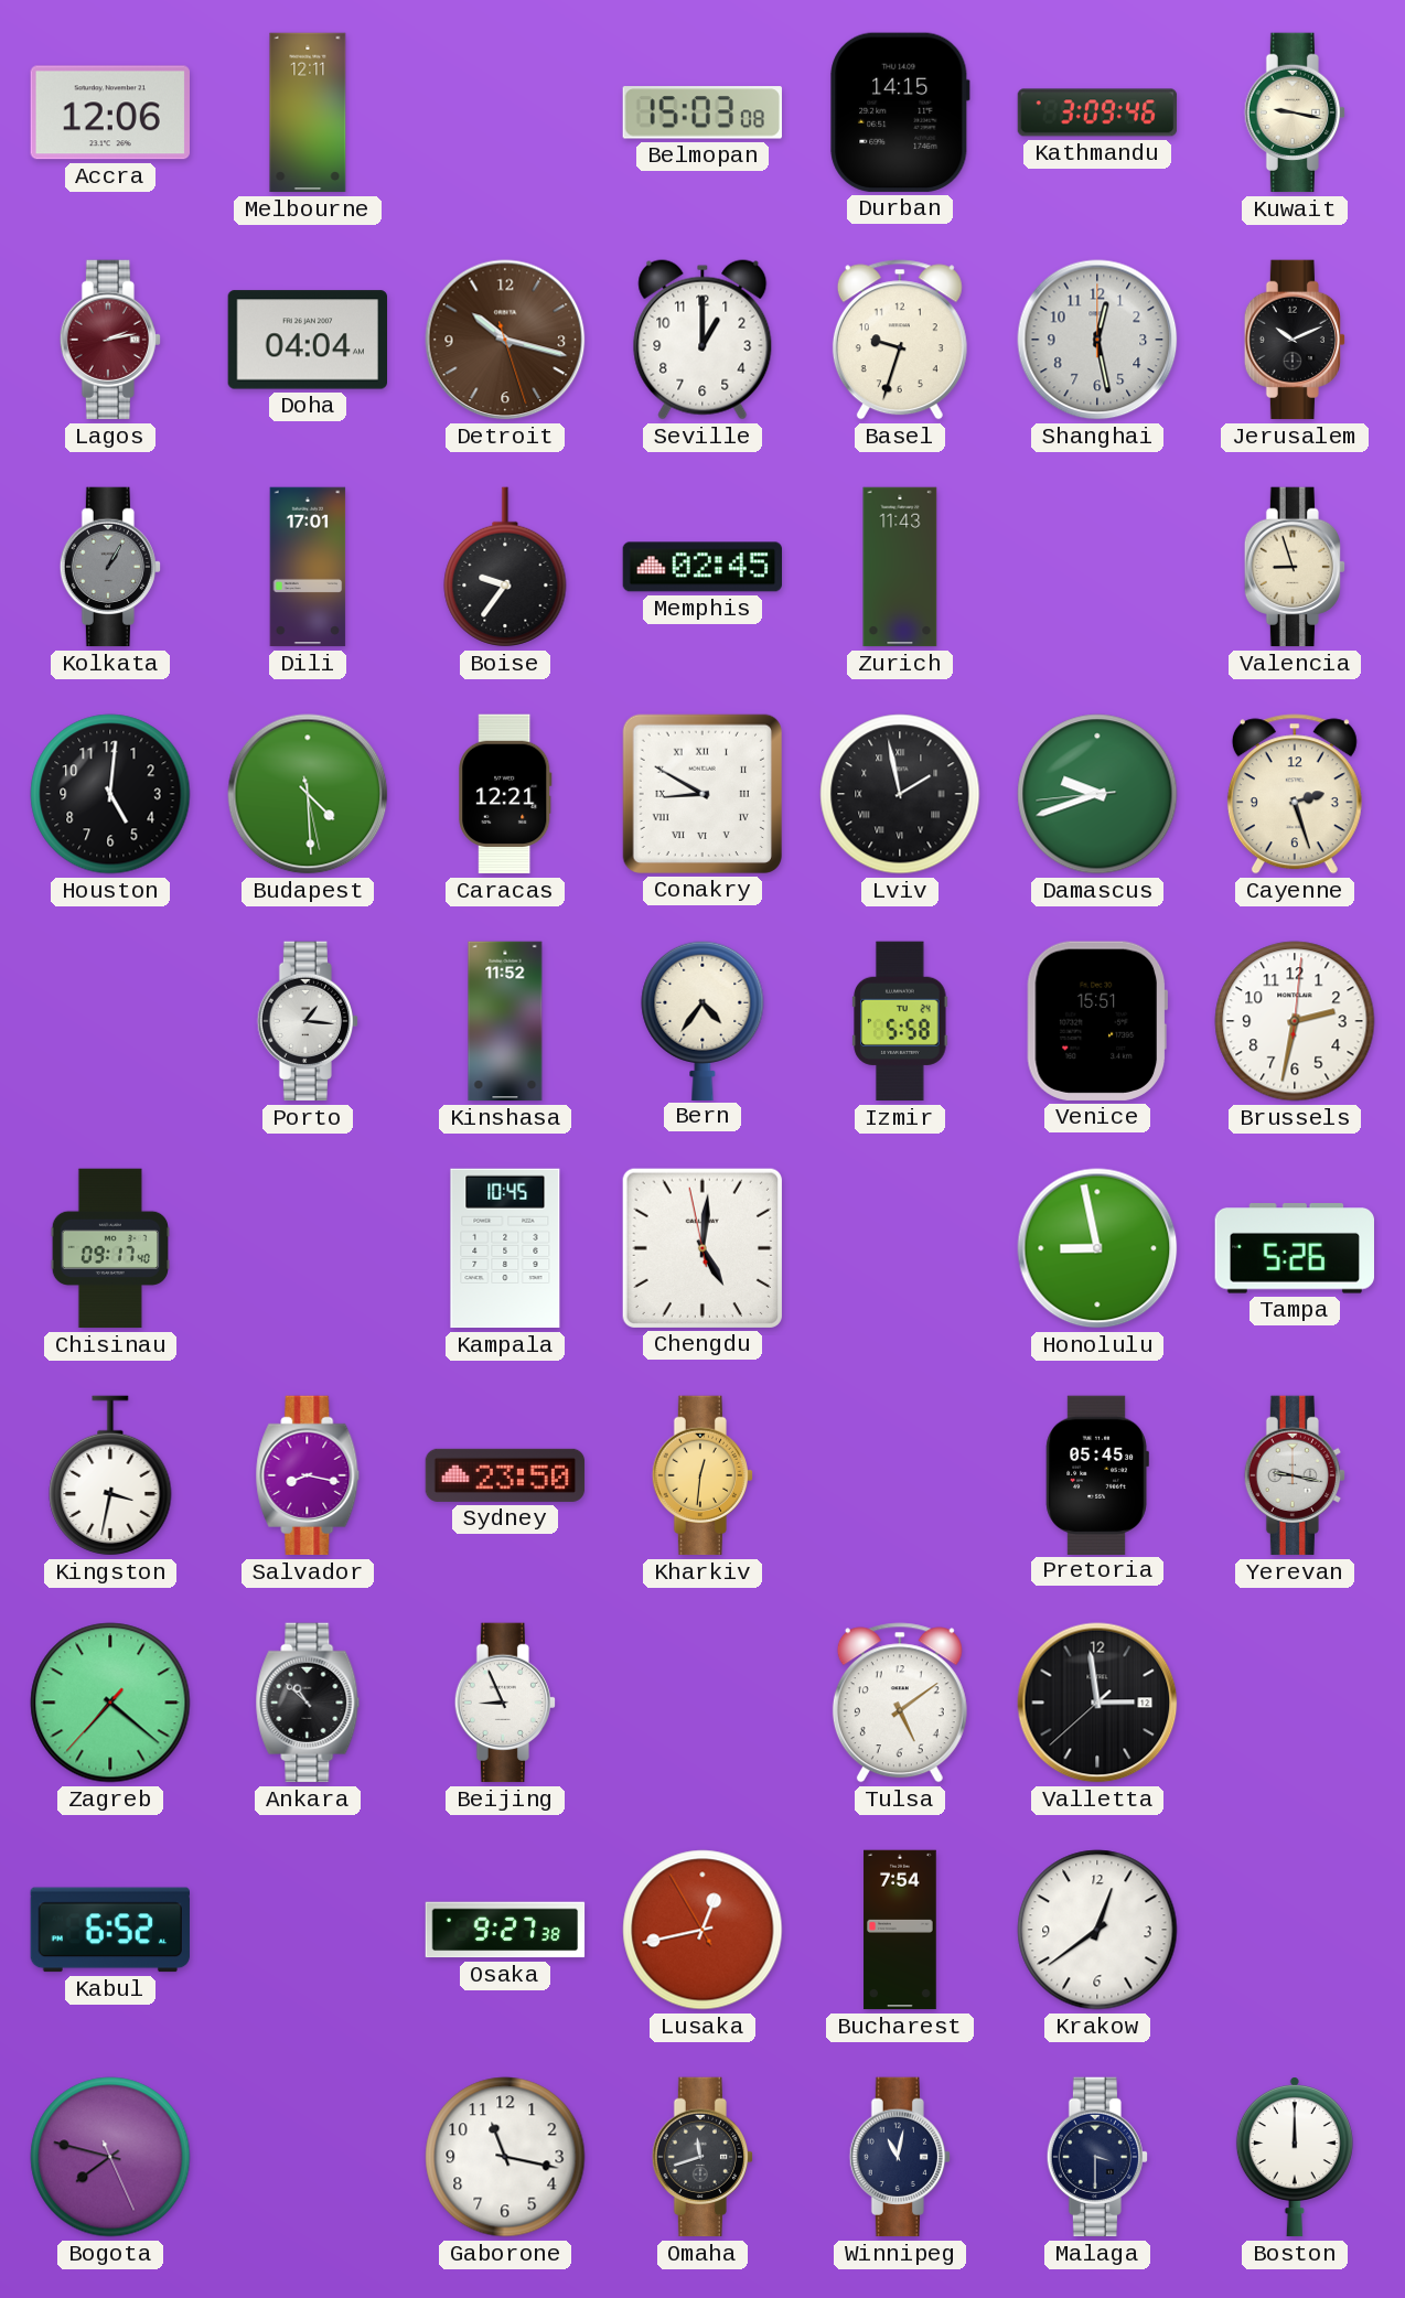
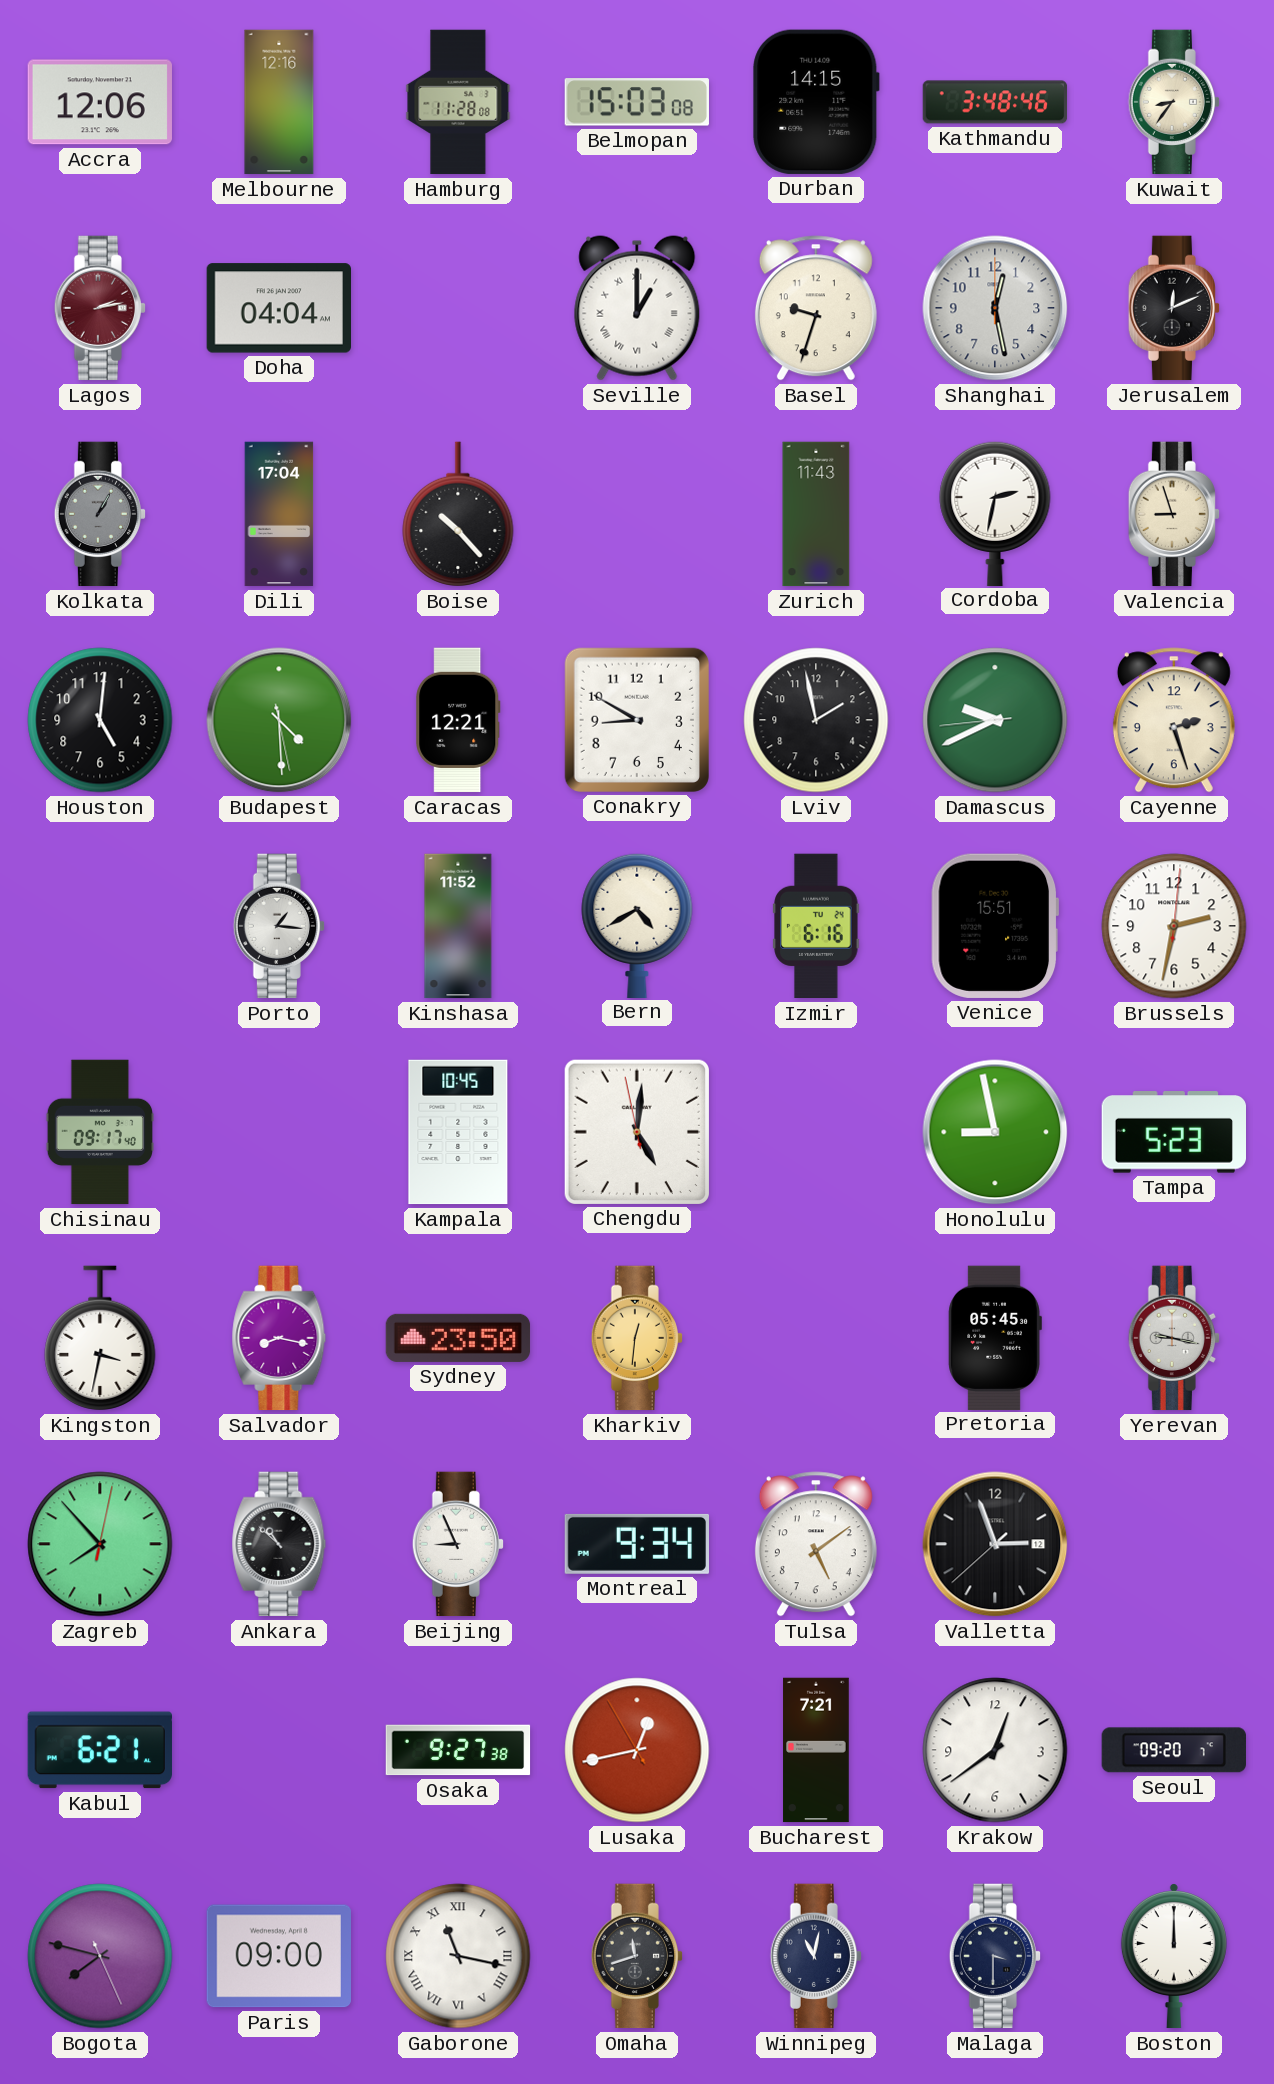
Melbourne: 12:11 -> 12:16
Hamburg: none -> 11:28
Kathmandu: 3:09 -> 3:48
Kuwait: 9:17 -> 8:36
Detroit: 10:17 -> none
Seville numerals: Arabic -> Roman
Jerusalem: 10:11 -> 12:11
Dili: 17:01 -> 17:04
Boise: 9:36 -> 10:23
Memphis: 02:45 -> none
Cordoba: none -> 2:32
Conakry numerals: Roman -> Arabic
Lviv numerals: Roman -> Arabic
Damascus: 9:41 -> 9:40
Bern: 4:36 -> 4:40
Izmir: 5:58 -> 6:16
Tampa: 5:26 -> 5:23
Zagreb: 7:21 -> 7:53
Montreal: none -> 9:34
Valletta: 2:58 -> 2:56
Kabul: 6:52 -> 6:21
Bucharest: 7:54 -> 7:21
Seoul: none -> 09:20
Paris: none -> 09:00
Gaborone numerals: Arabic -> Roman
